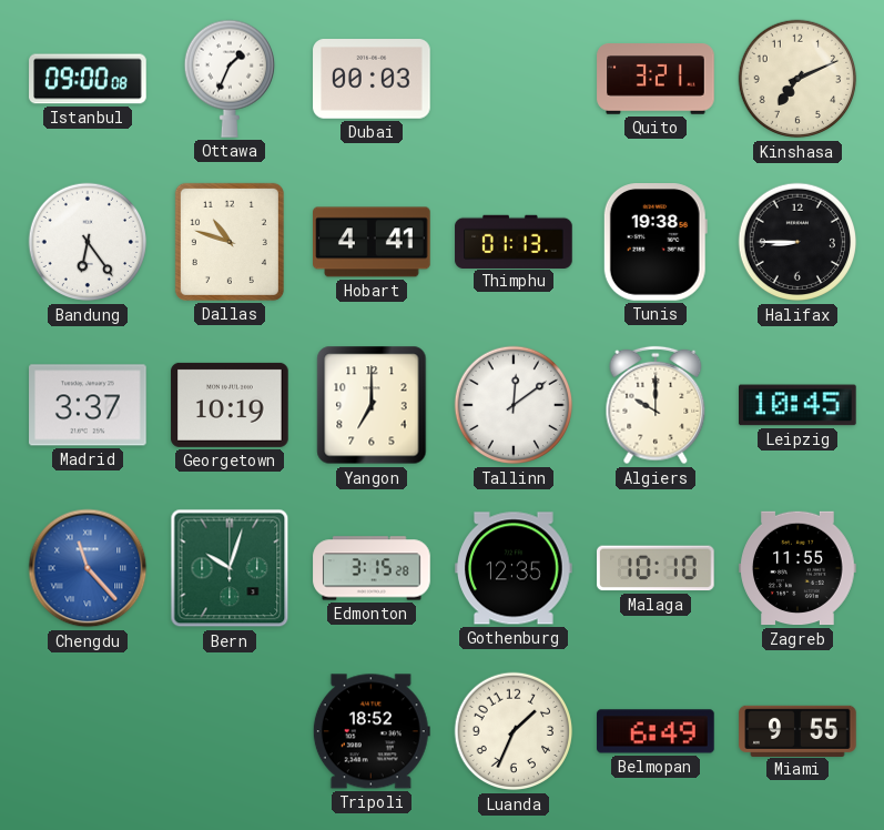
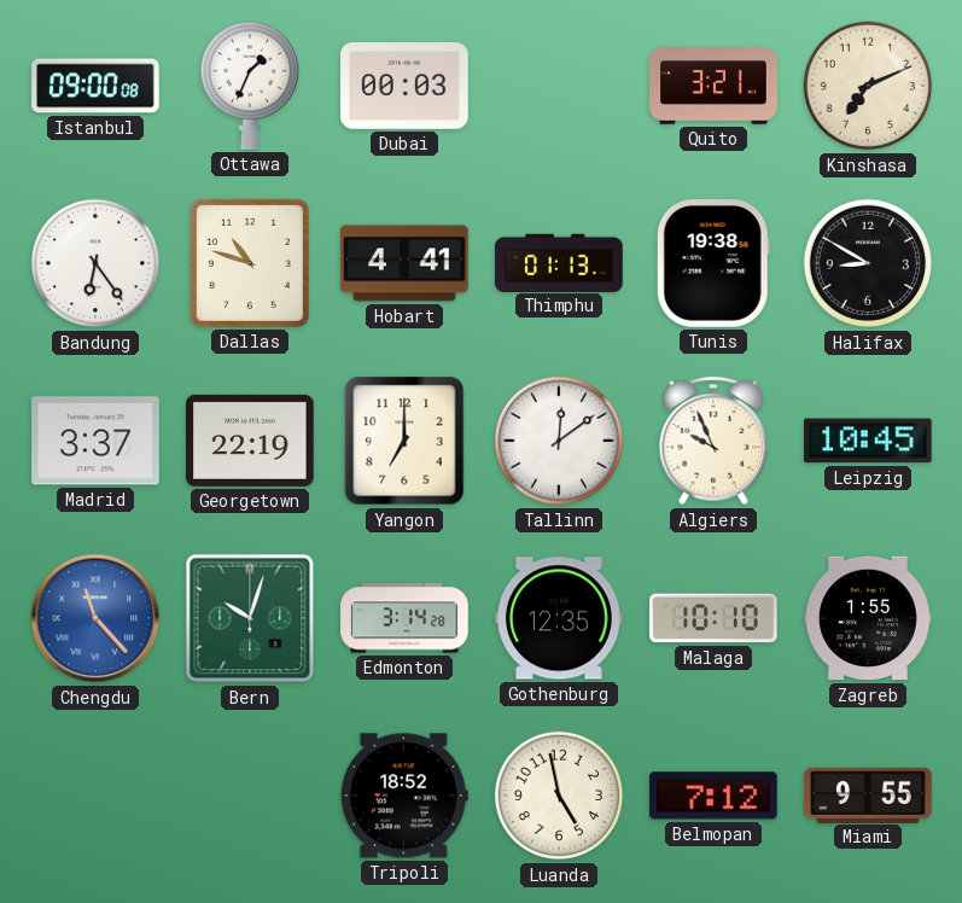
Halifax: 8:45 -> 8:50
Georgetown: 10:19 -> 22:19
Algiers: 10:00 -> 9:56
Edmonton: 3:15 -> 3:14
Zagreb: 11:55 -> 1:55
Luanda: 1:34 -> 4:58
Belmopan: 6:49 -> 7:12
